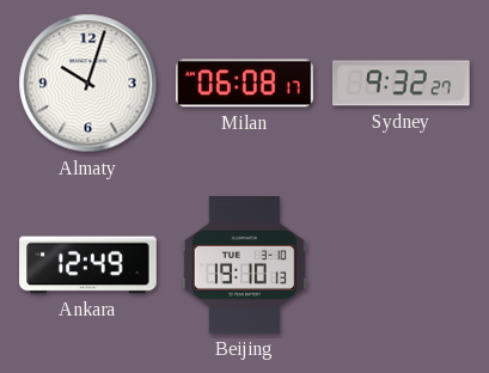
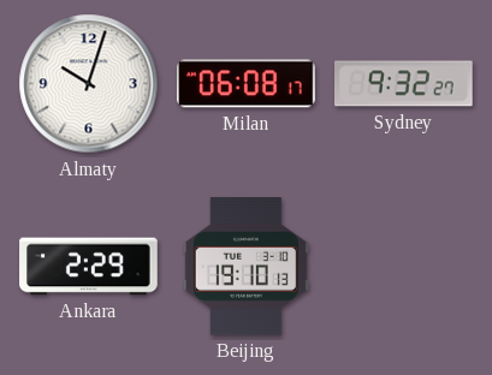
Ankara: 12:49 -> 2:29
